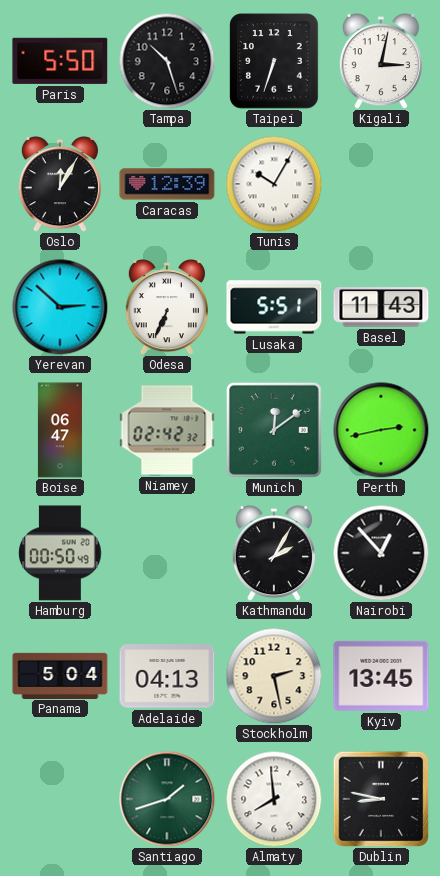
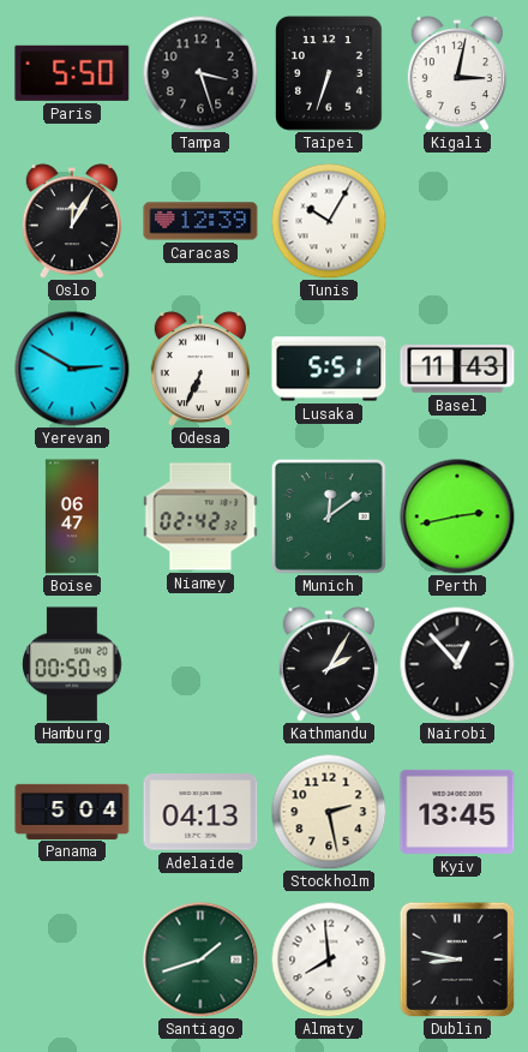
Tampa: 10:27 -> 3:27
Yerevan: 2:52 -> 2:50
